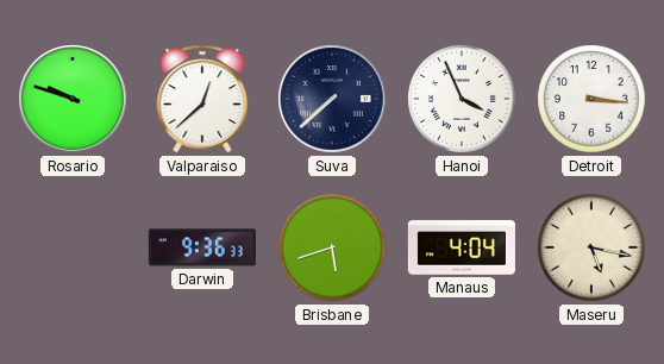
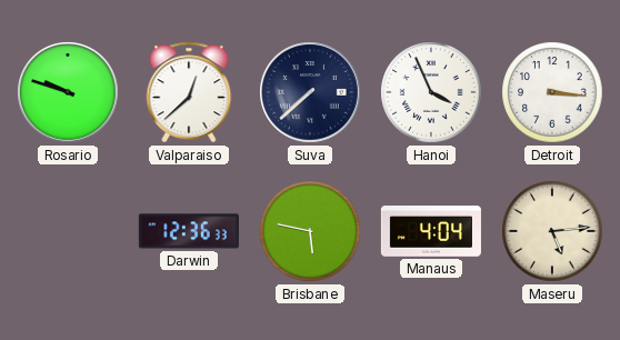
Darwin: 9:36 -> 12:36
Brisbane: 5:42 -> 5:47
Maseru: 5:17 -> 5:14
